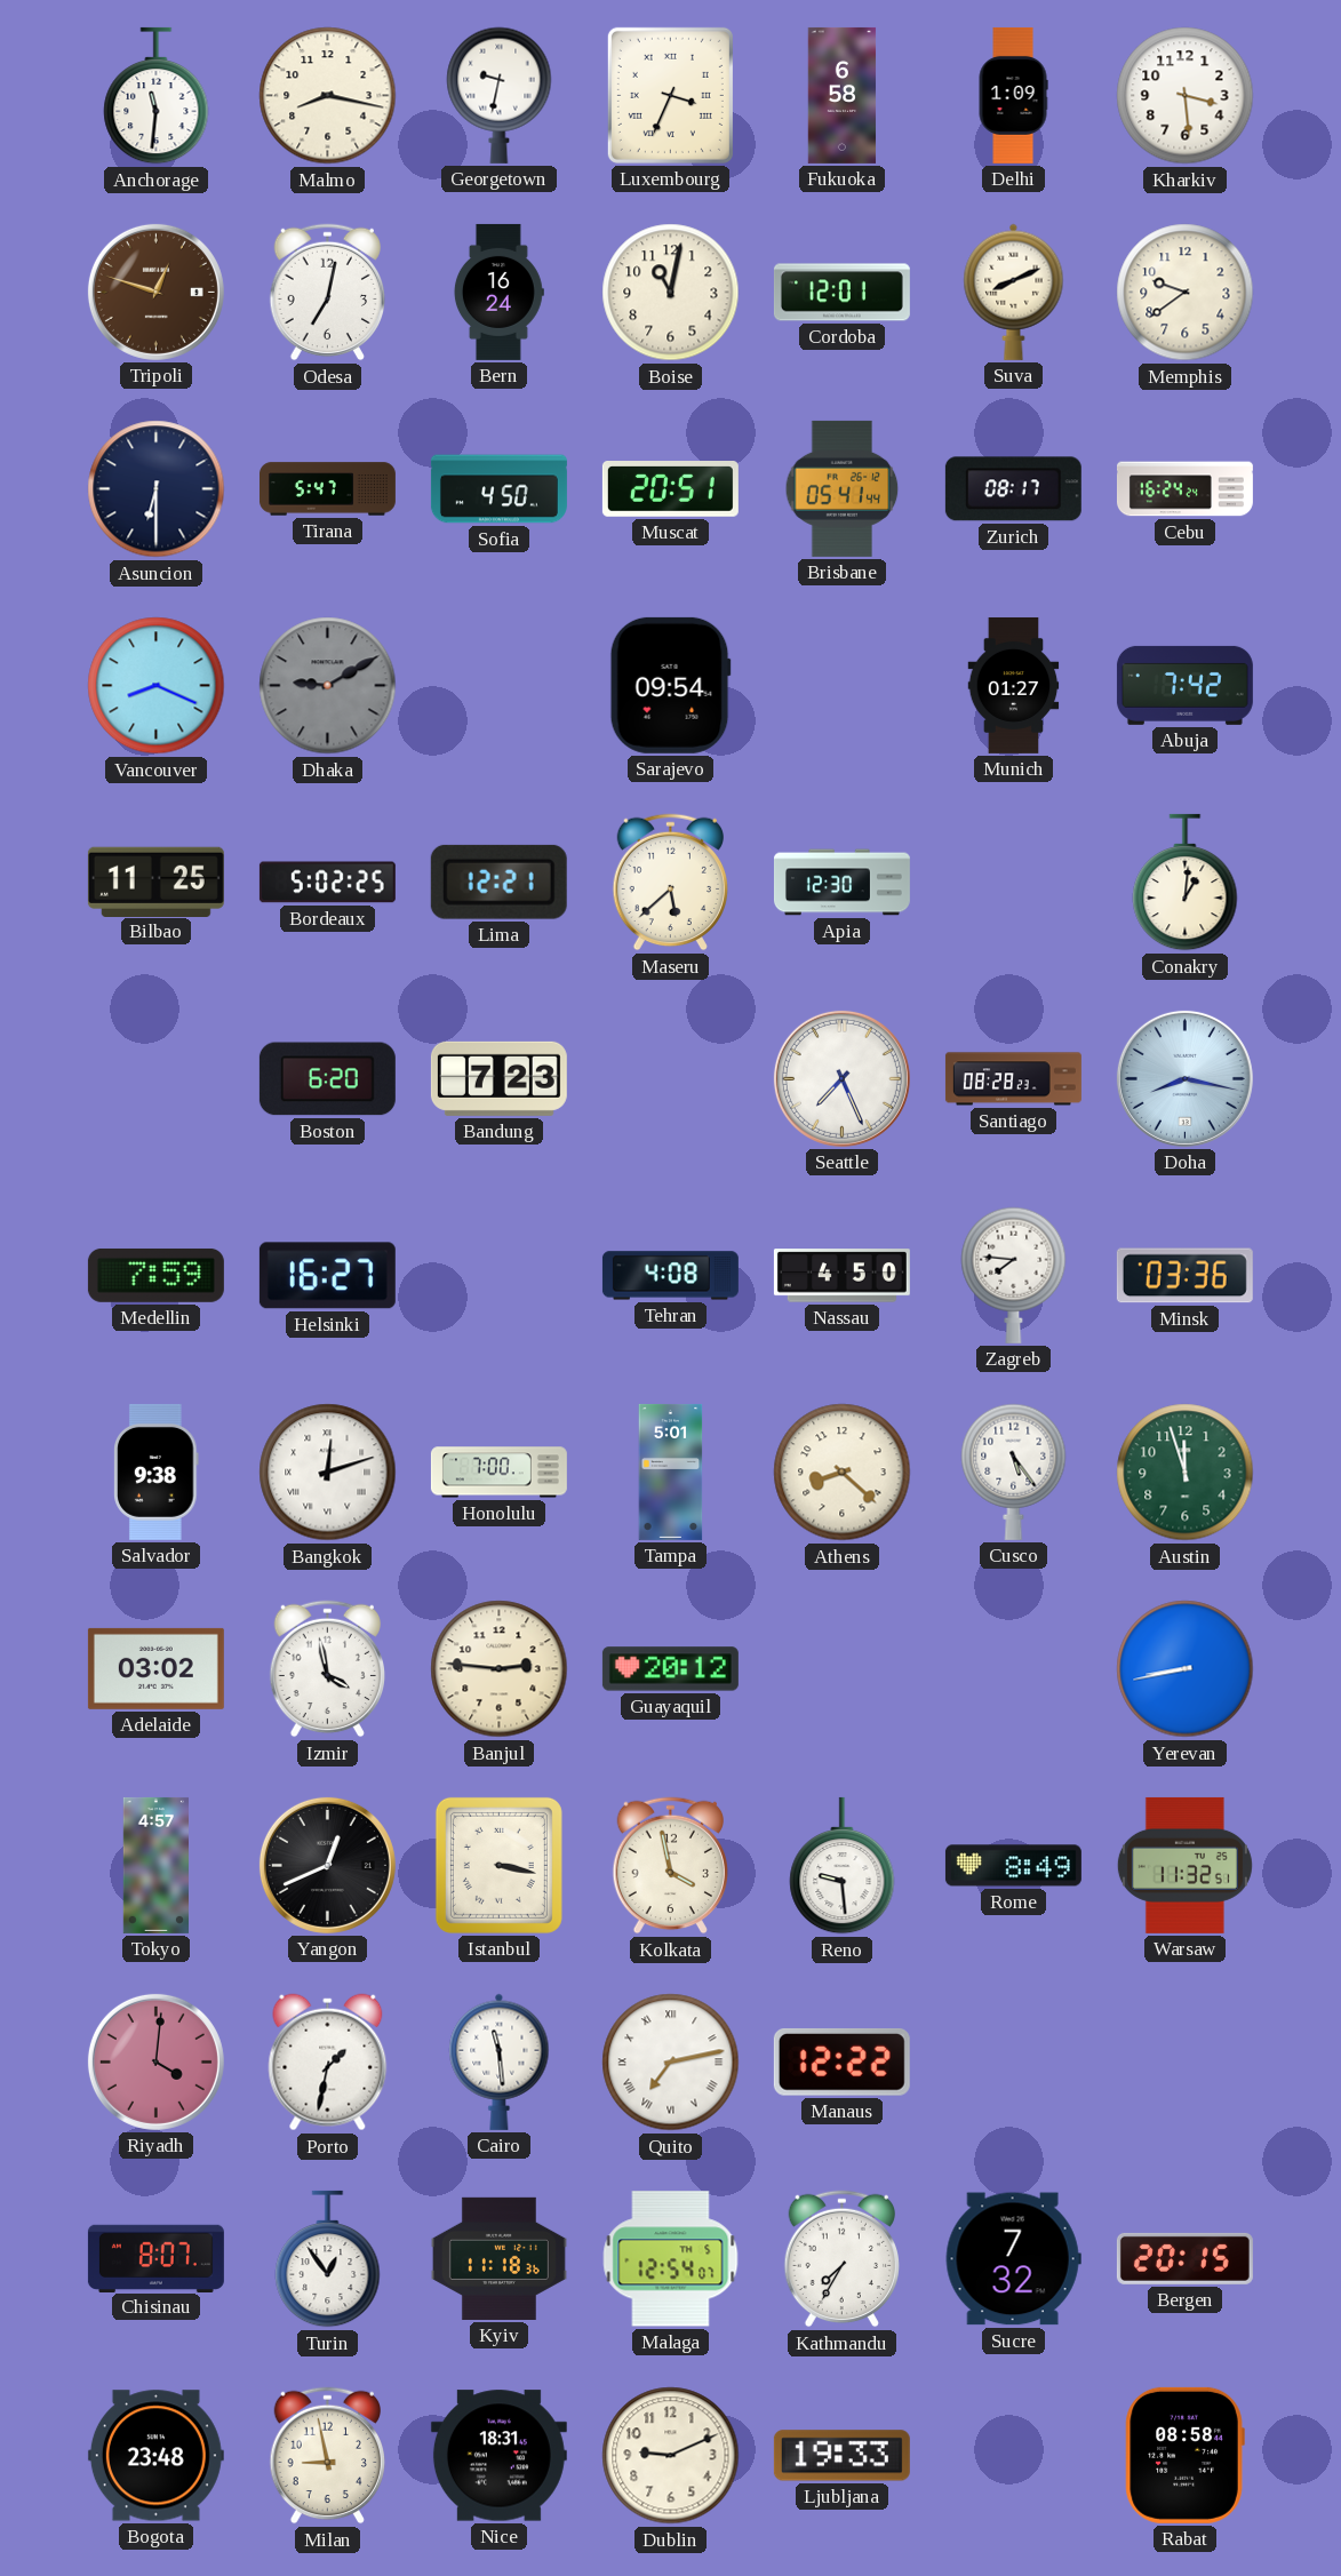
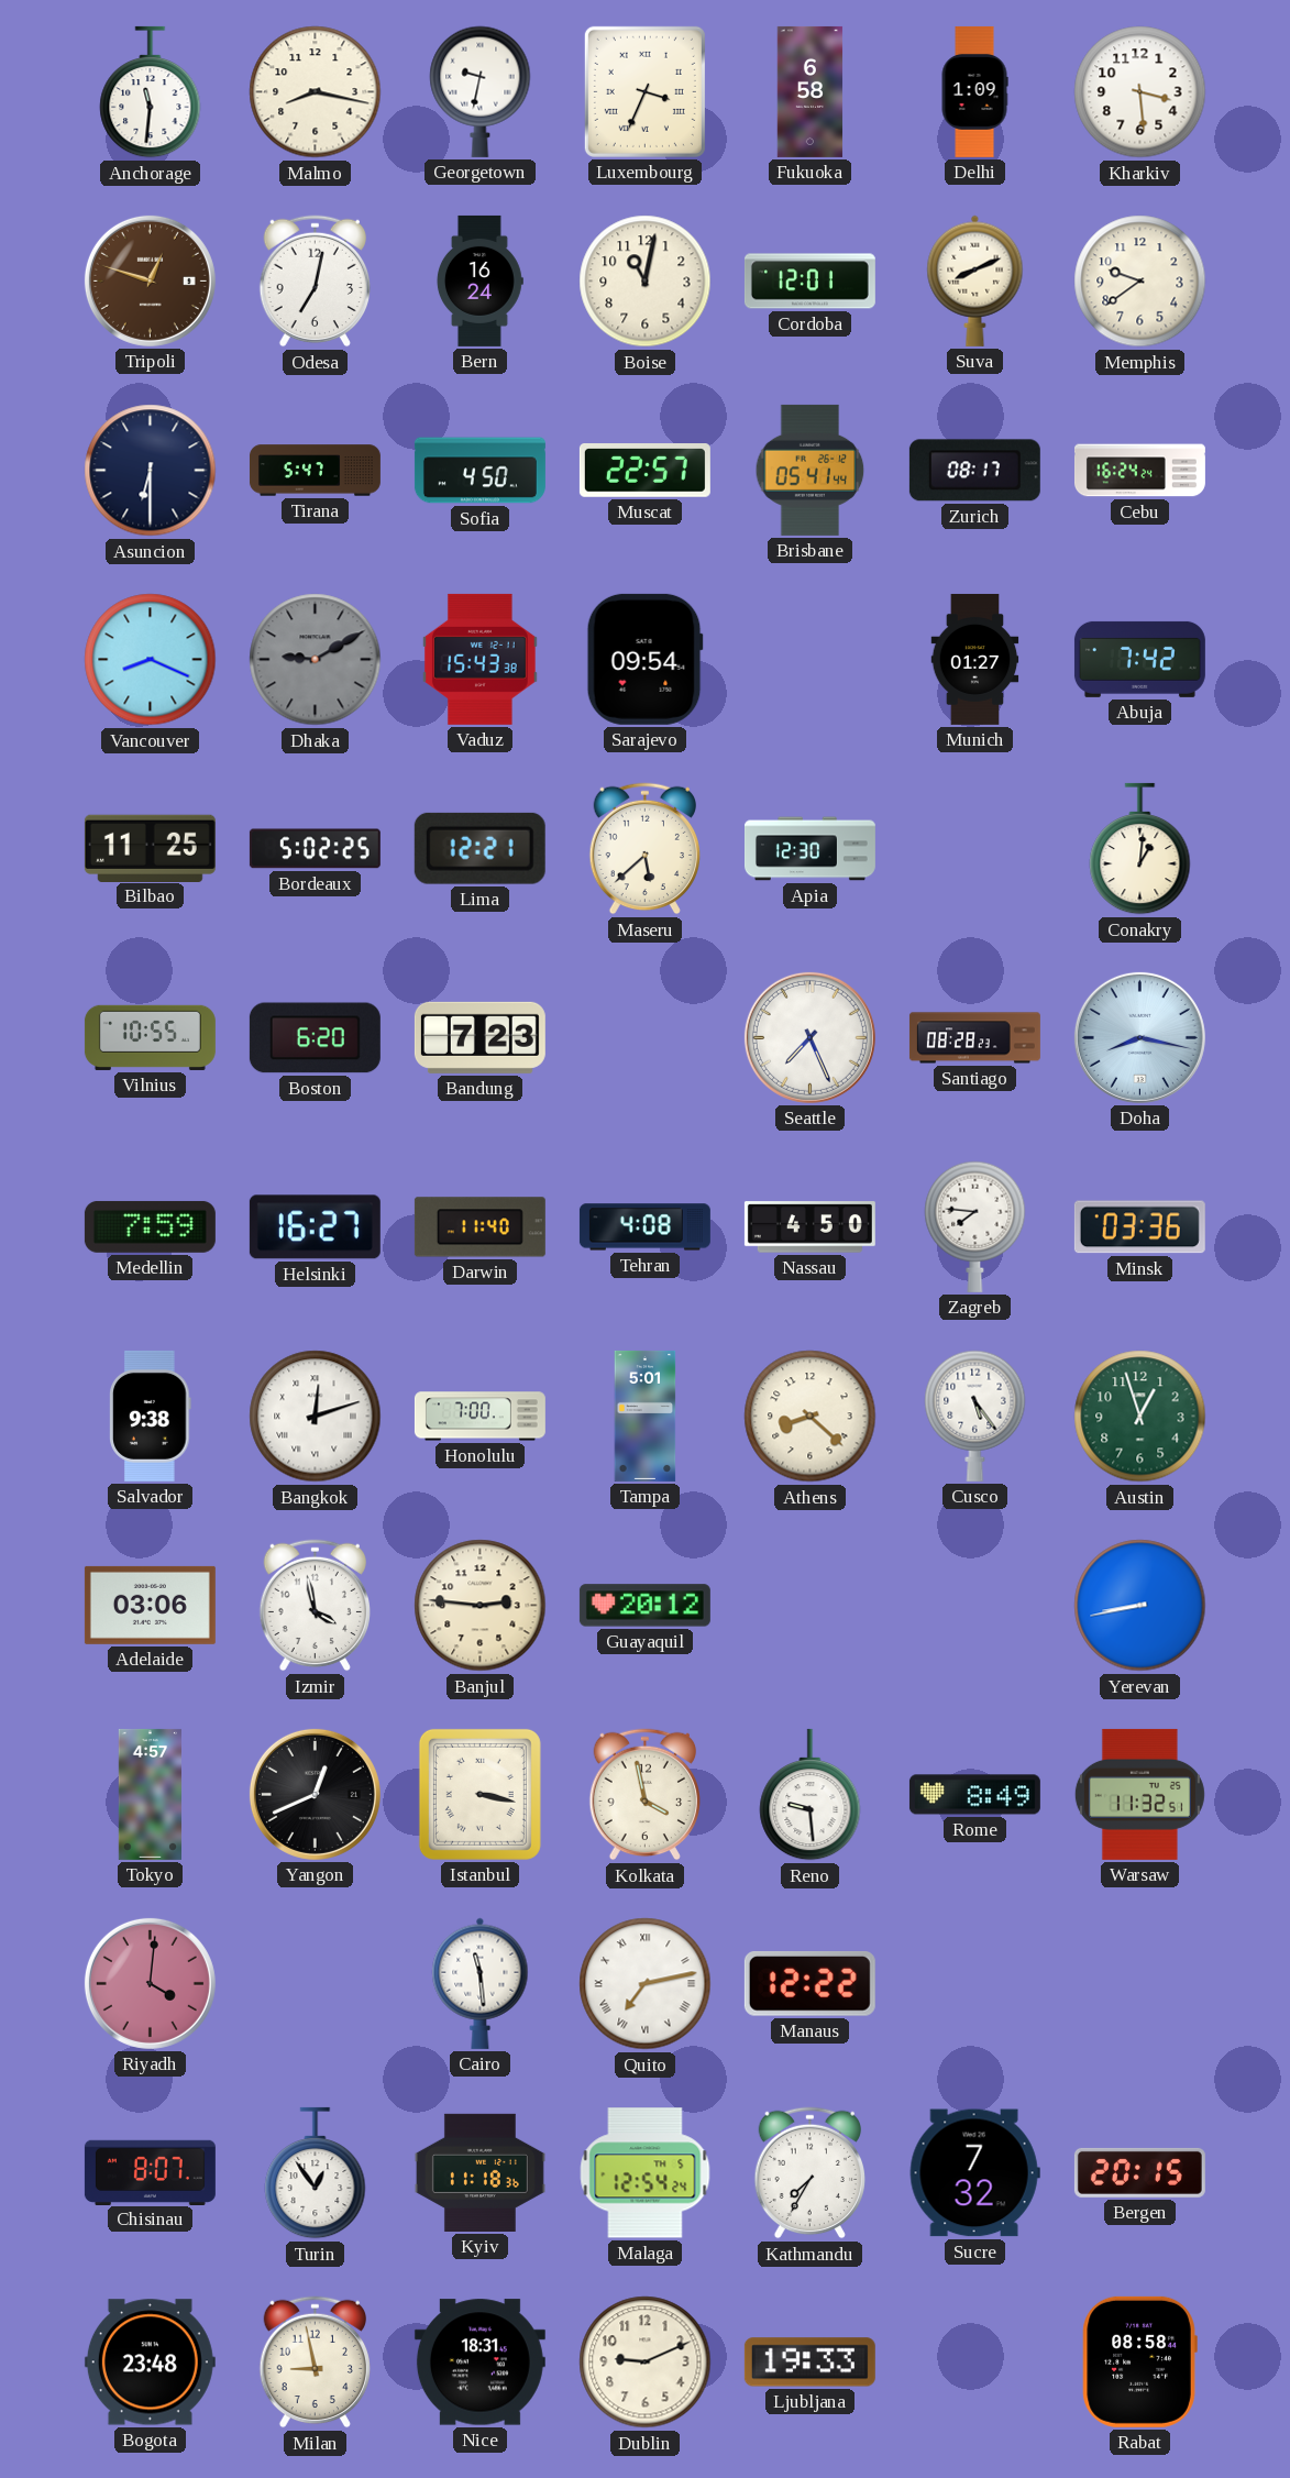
Muscat: 20:51 -> 22:57
Vaduz: none -> 15:43
Vilnius: none -> 10:55
Darwin: none -> 11:40
Austin: 11:57 -> 12:57
Adelaide: 03:02 -> 03:06
Porto: 1:32 -> none
Malaga: 12:54:07 -> 12:54:24
